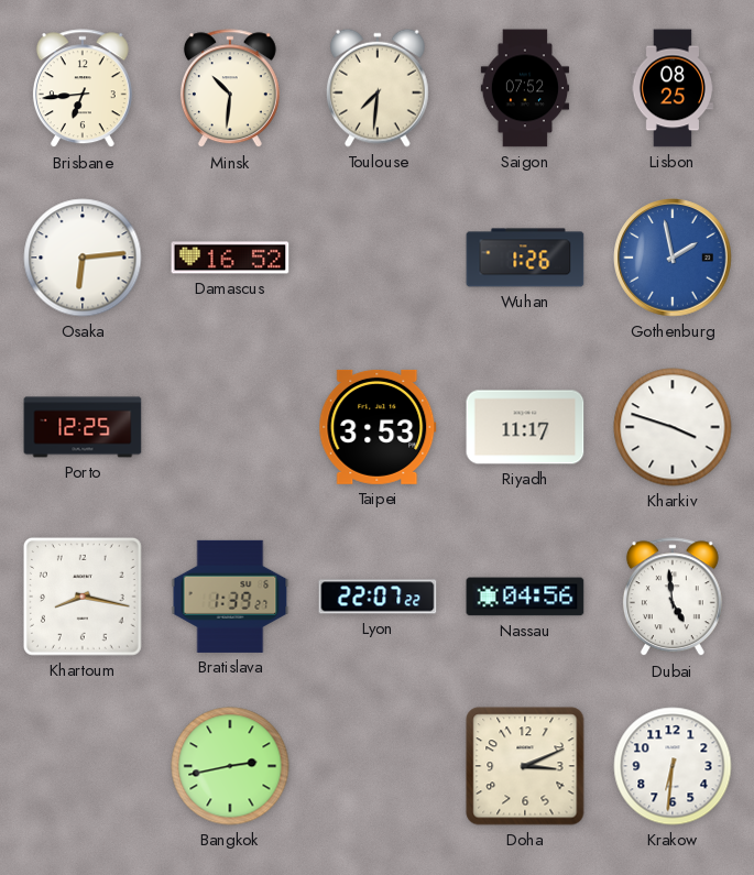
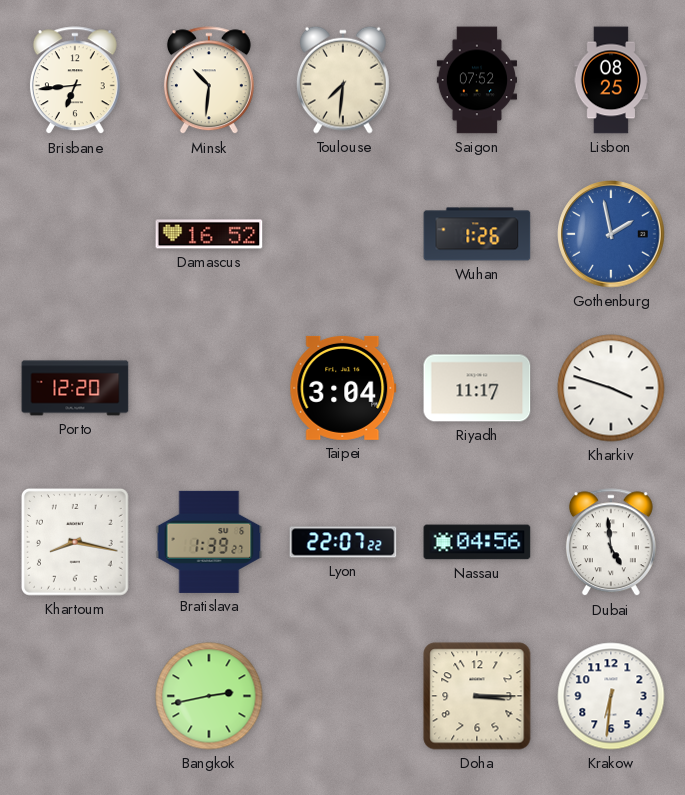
Osaka: 6:14 -> none
Porto: 12:25 -> 12:20
Taipei: 3:53 -> 3:04
Doha: 3:11 -> 3:15
